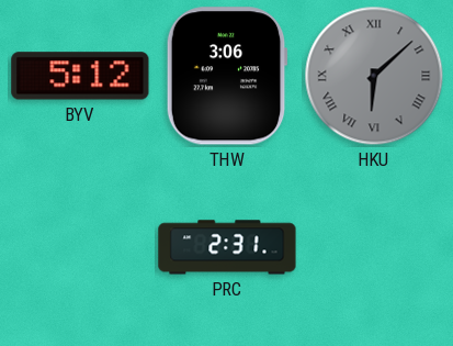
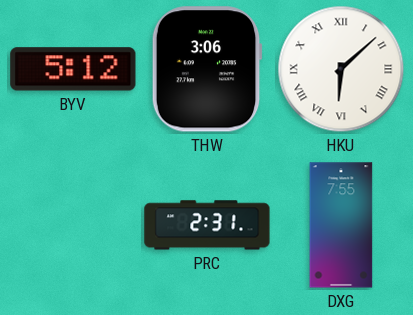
HKU dial: grey -> white
DXG: none -> 7:55
